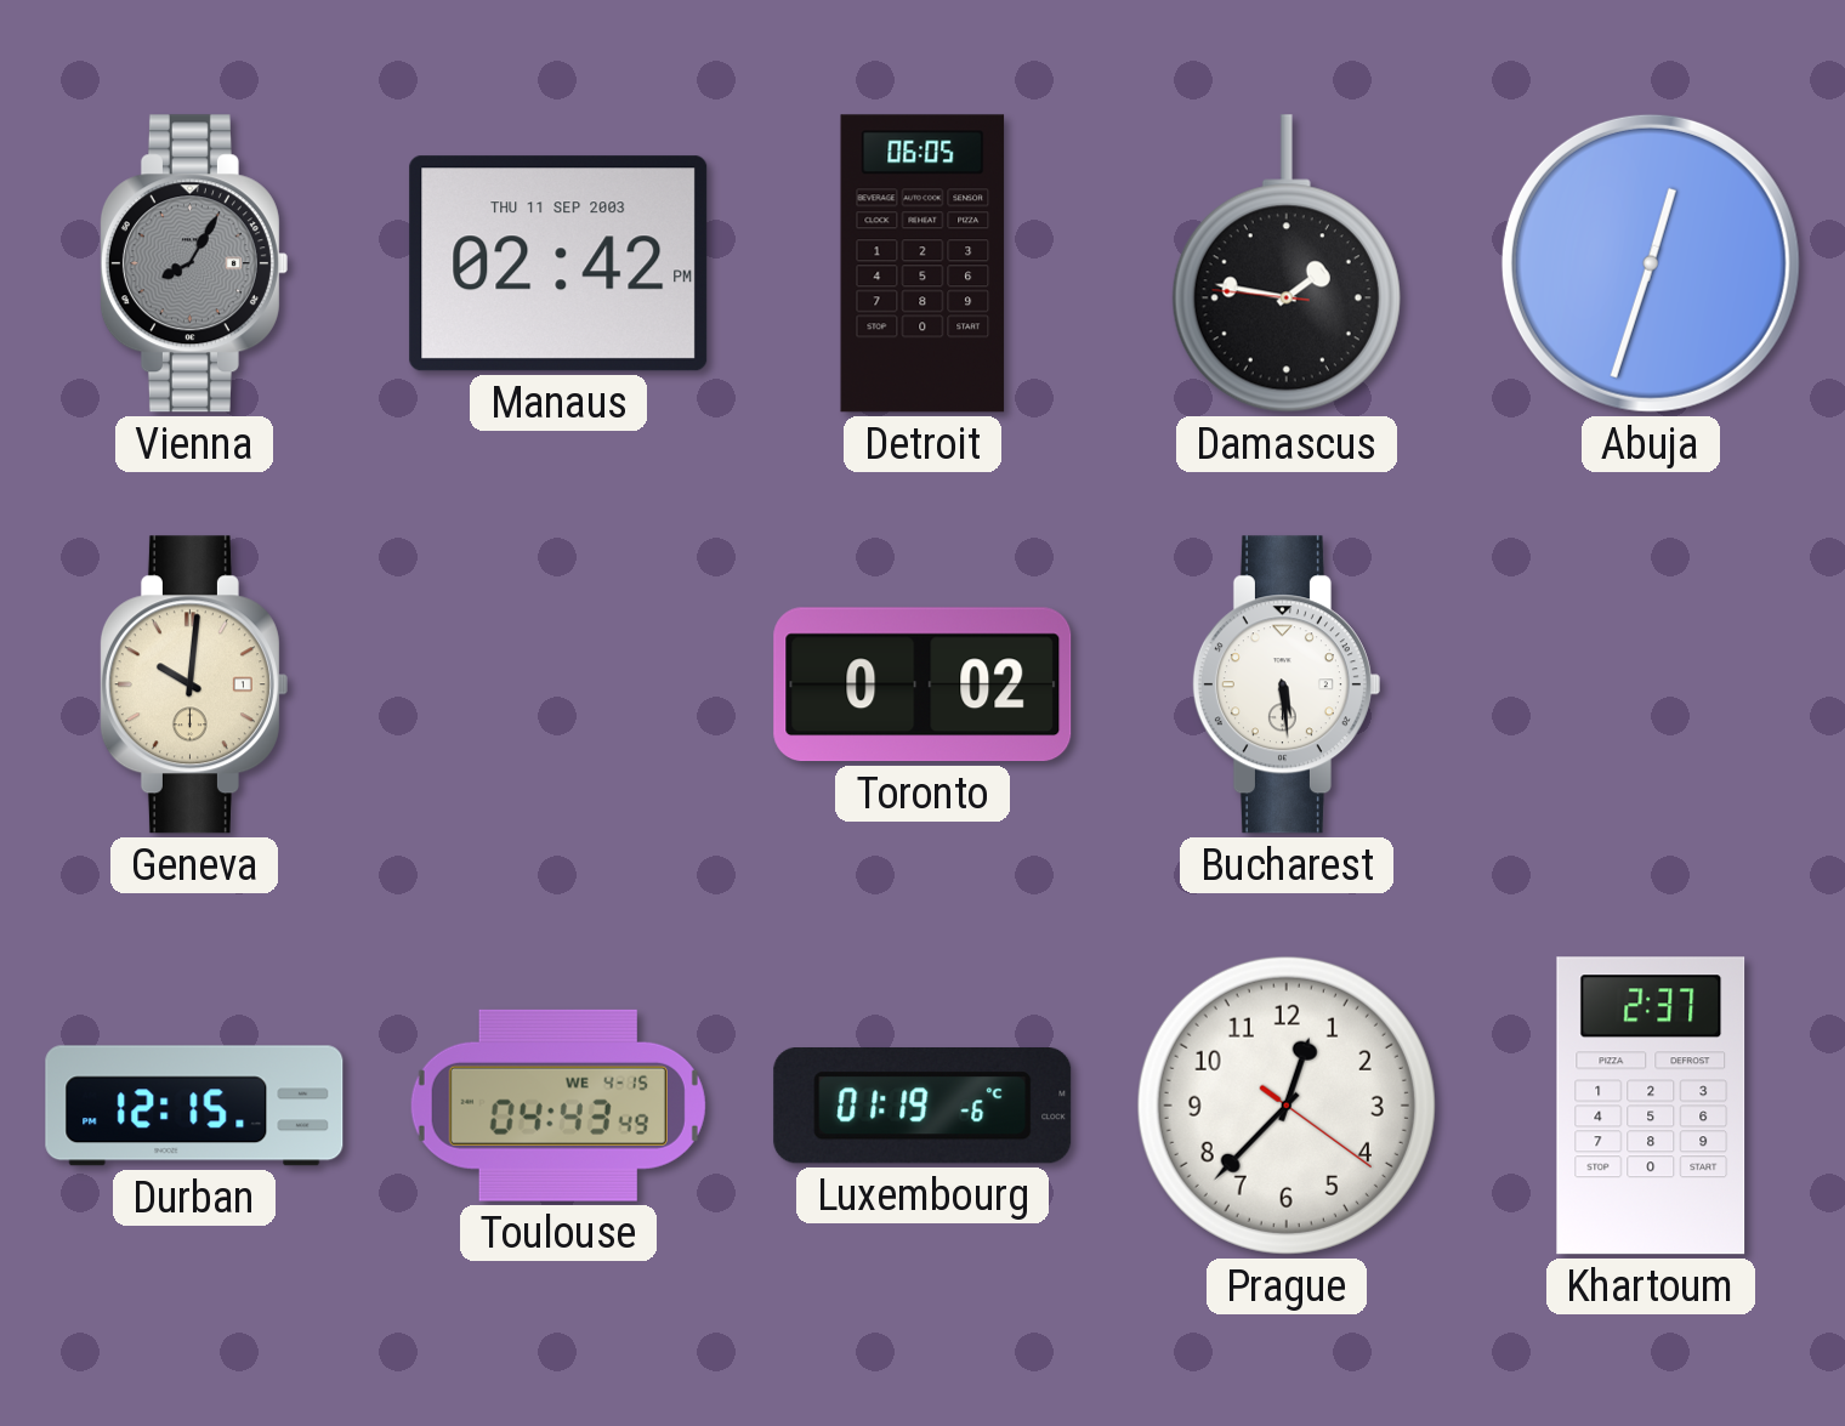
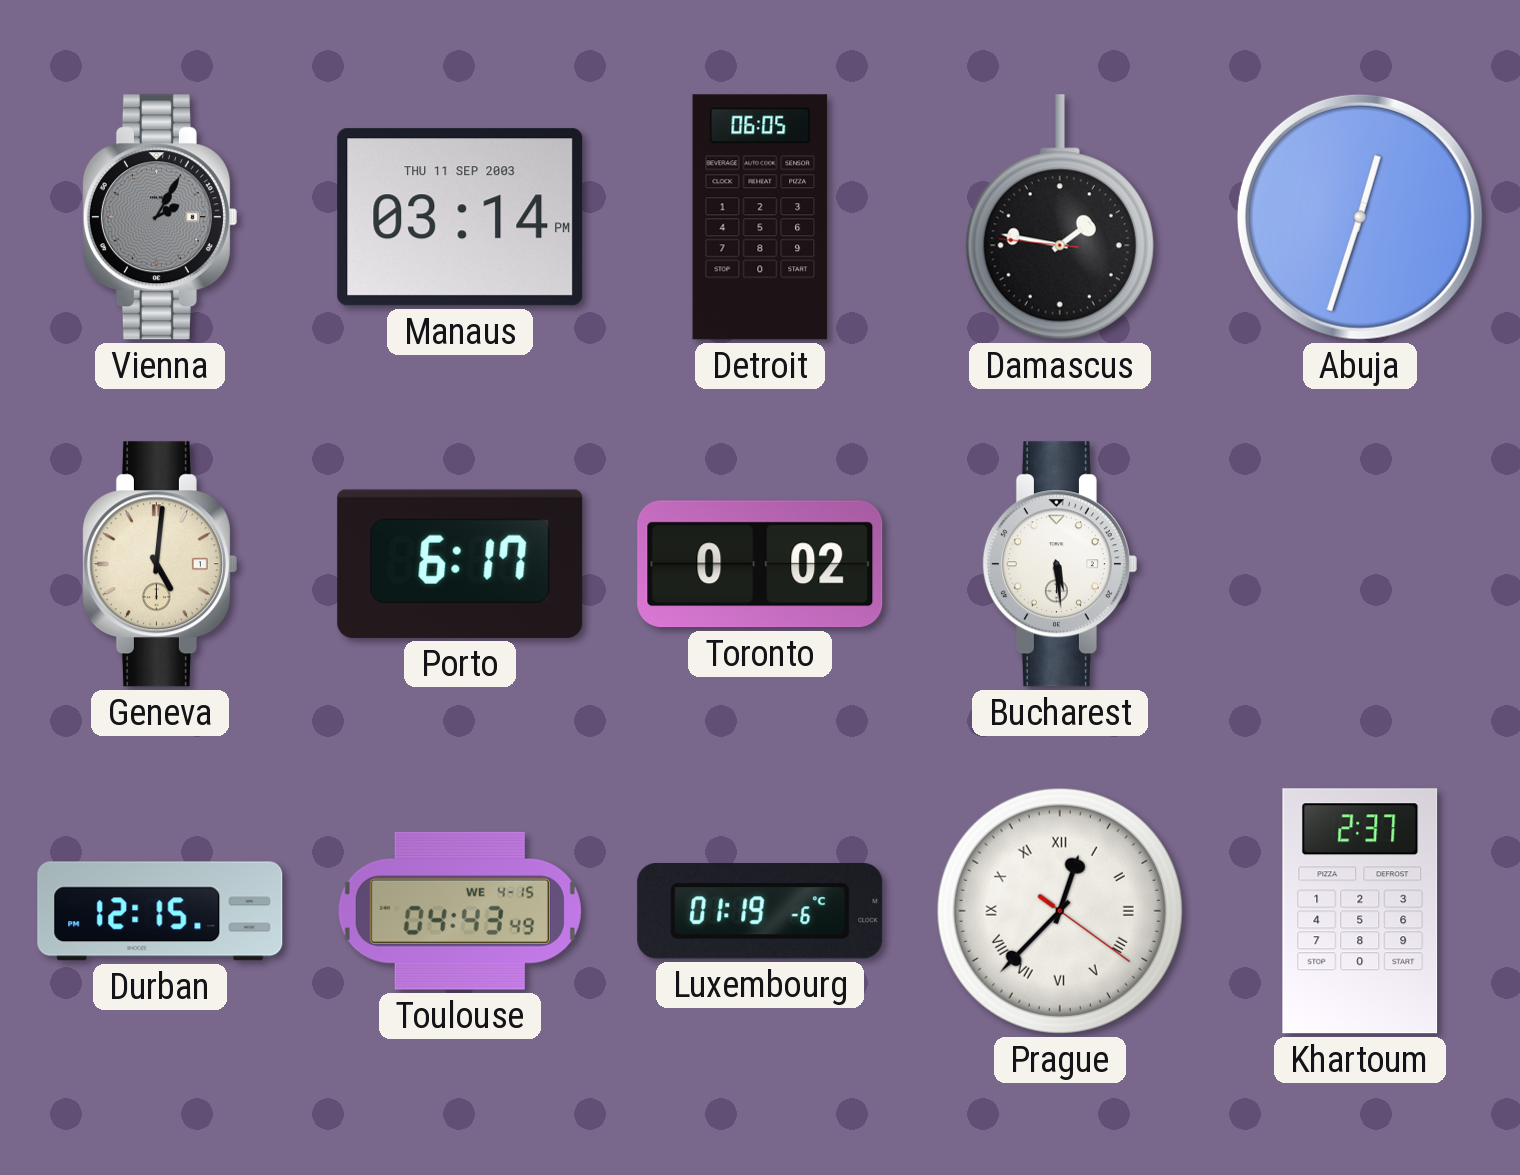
Vienna: 8:05 -> 2:05
Manaus: 02:42 -> 03:14
Geneva: 10:01 -> 5:01
Porto: none -> 6:17
Prague numerals: Arabic -> Roman
